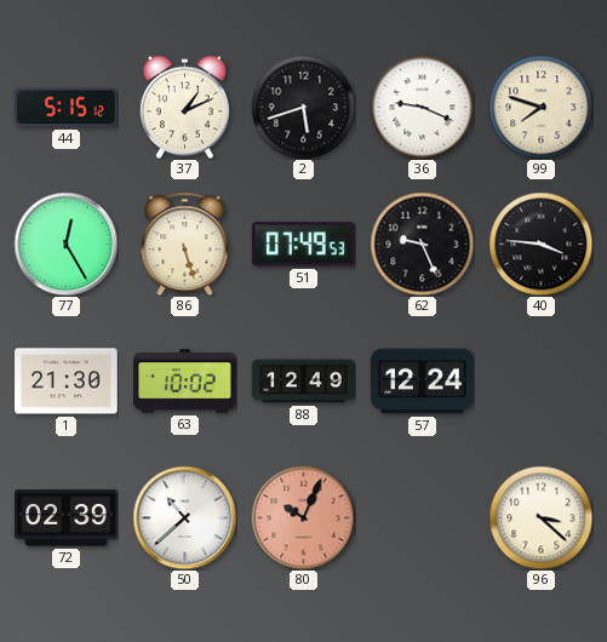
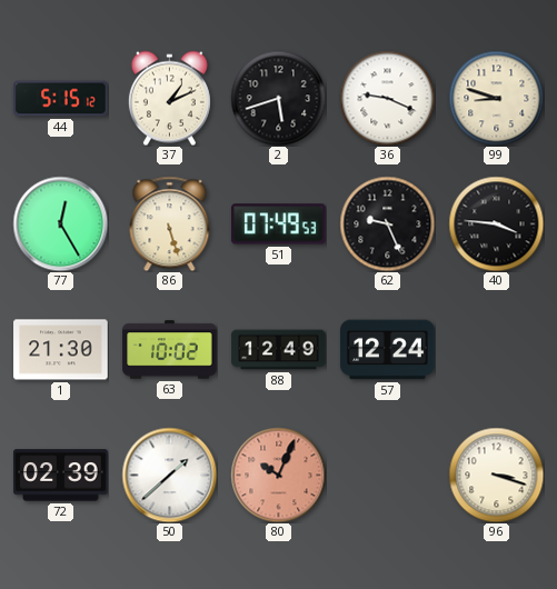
99: 7:48 -> 8:48
50: 10:38 -> 1:38
96: 3:22 -> 3:18
